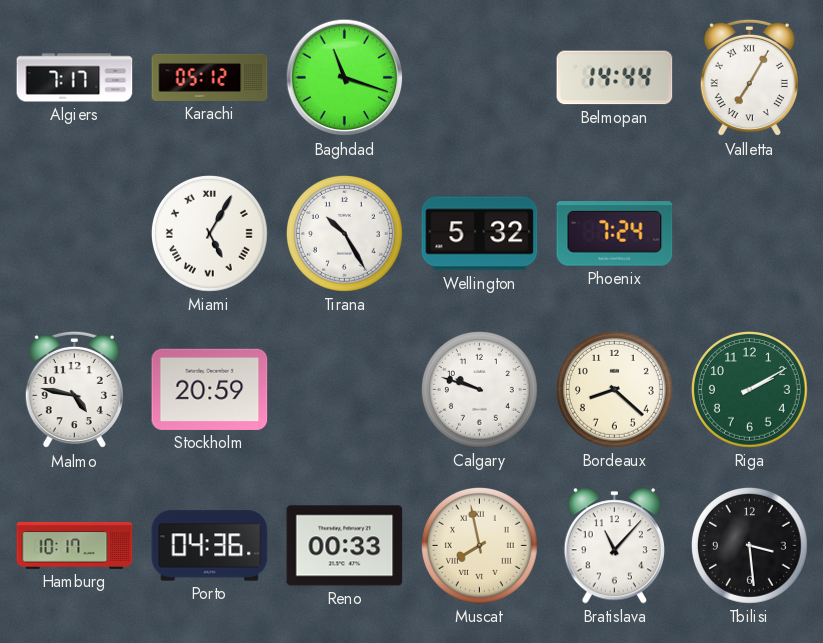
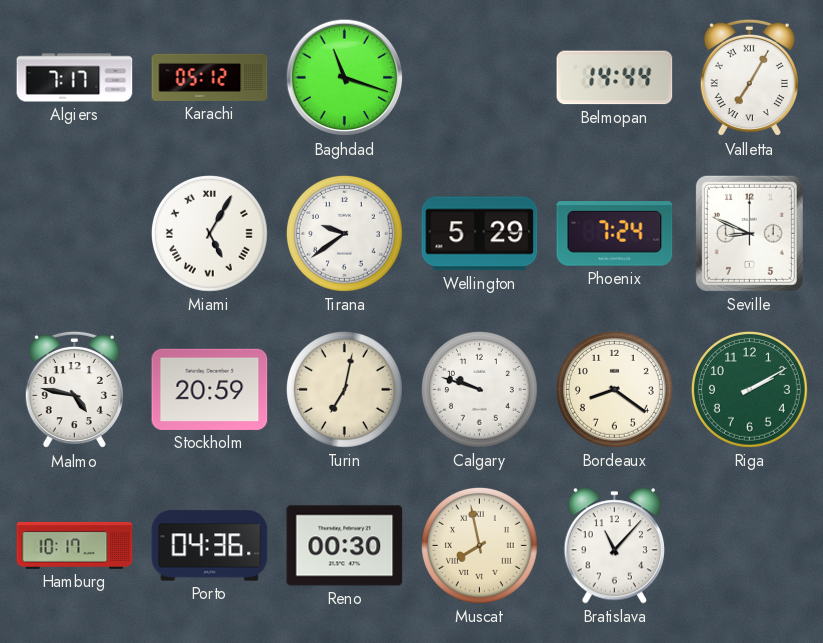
Tirana: 10:25 -> 9:39
Wellington: 5:32 -> 5:29
Seville: none -> 8:49
Turin: none -> 7:02
Bordeaux: 8:22 -> 8:21
Reno: 00:33 -> 00:30
Tbilisi: 3:29 -> none
